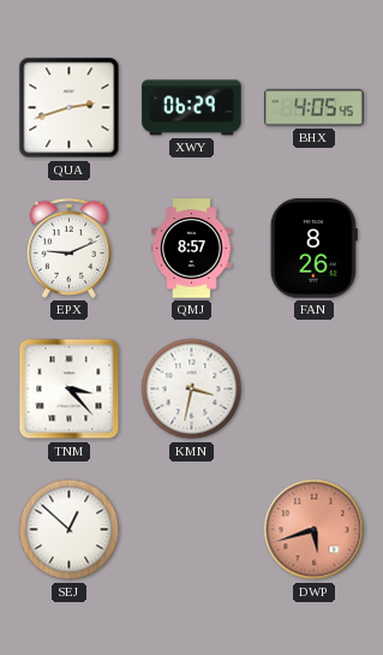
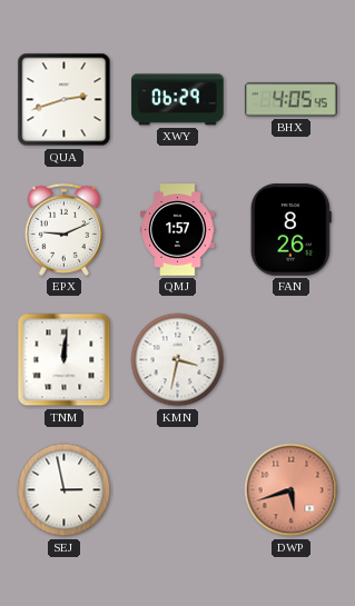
QMJ: 8:57 -> 1:57
TNM: 3:23 -> 12:01
SEJ: 12:52 -> 2:58
